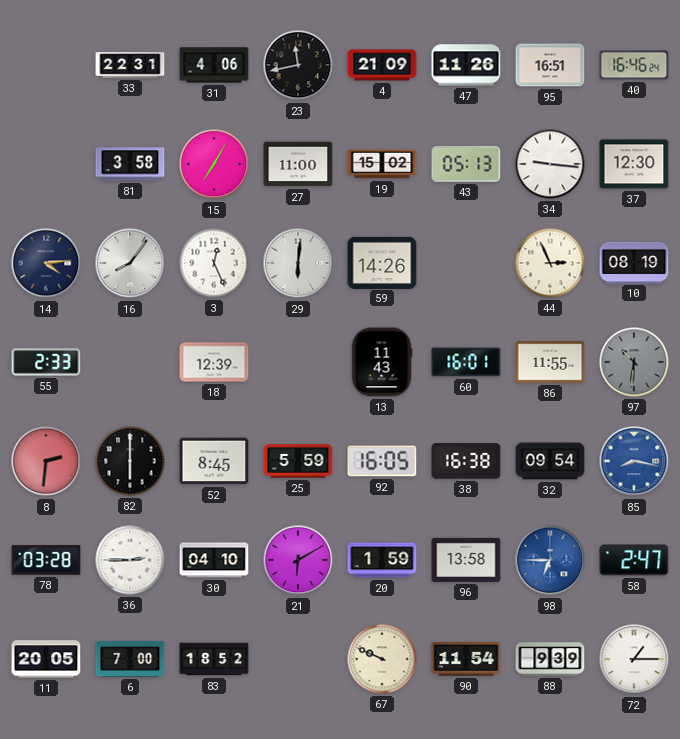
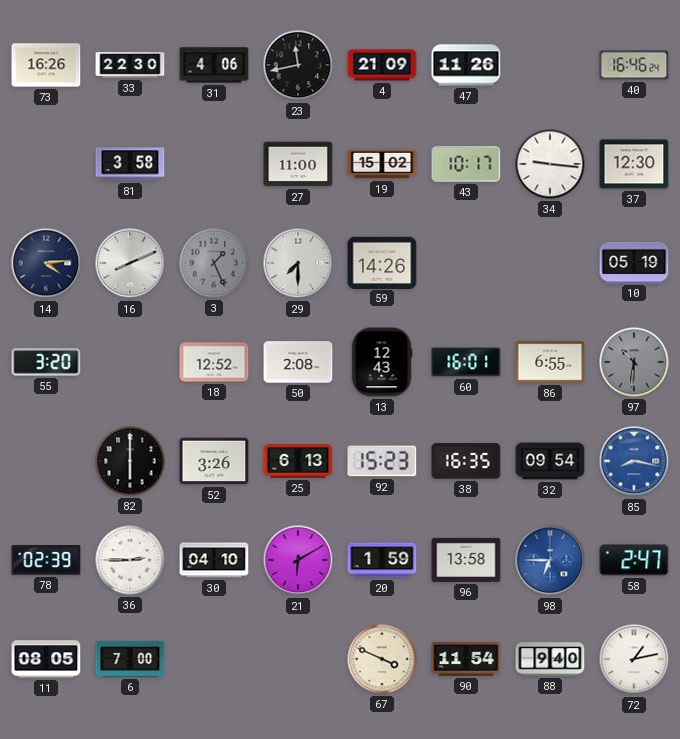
73: none -> 16:26
33: 22:31 -> 22:30
95: 16:51 -> none
15: 7:05 -> none
43: 05:13 -> 10:17
16: 8:06 -> 8:11
3: 12:26 -> 1:26
3 dial: white -> grey
29: 6:01 -> 7:30
44: 2:56 -> none
10: 08:19 -> 05:19
55: 2:33 -> 3:20
18: 12:39 -> 12:52
50: none -> 2:08
13: 11:43 -> 12:43
86: 11:55 -> 6:55
8: 2:31 -> none
52: 8:45 -> 3:26
25: 5:59 -> 6:13
92: 16:05 -> 15:23
38: 16:38 -> 16:35
78: 03:28 -> 02:39
11: 20:05 -> 08:05
83: 18:52 -> none
67: 9:49 -> 3:49
88: 9:39 -> 9:40
72: 1:15 -> 1:13
